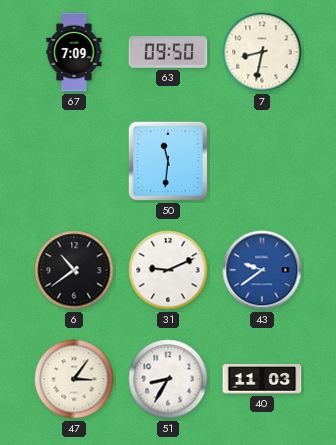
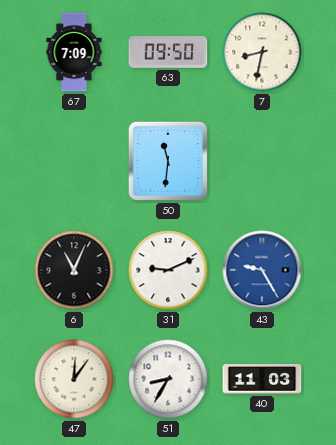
6: 10:39 -> 11:04
43: 9:39 -> 9:25
47: 3:06 -> 12:06
